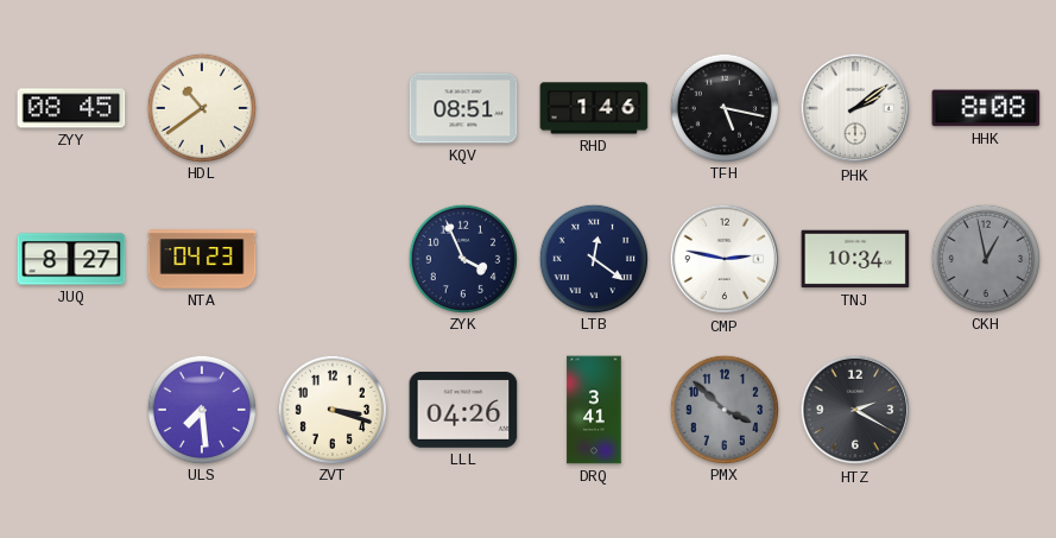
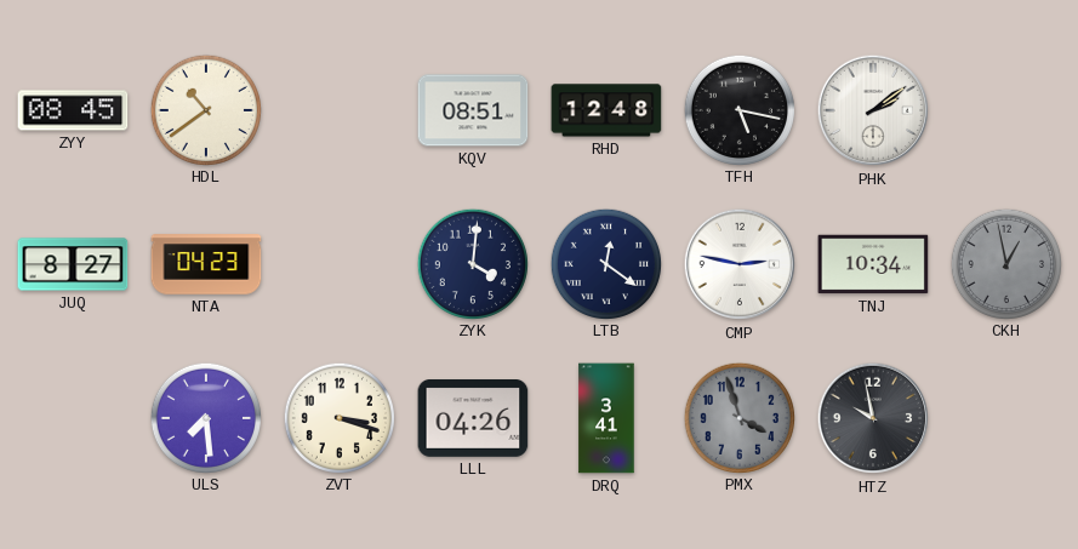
RHD: 1:46 -> 12:48
HHK: 8:08 -> none
ZYK: 3:56 -> 4:01
PMX: 3:52 -> 3:57
HTZ: 2:20 -> 9:58
